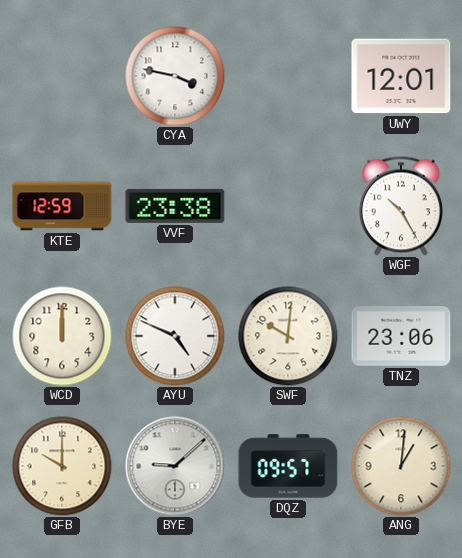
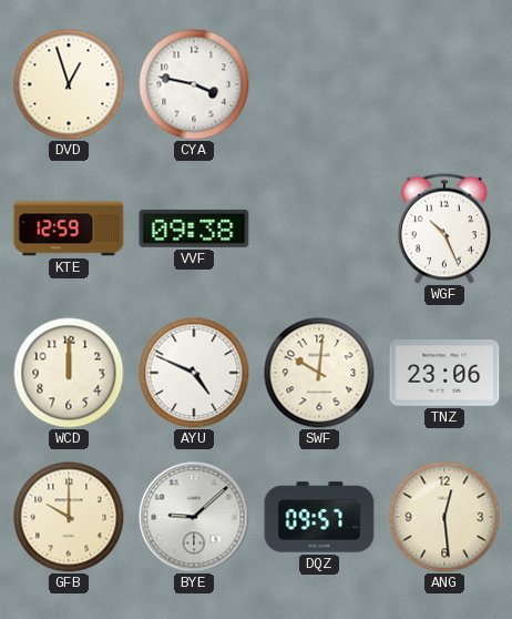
DVD: none -> 12:57
UWY: 12:01 -> none
VVF: 23:38 -> 09:38
WGF: 10:25 -> 10:26
ANG: 1:01 -> 12:29
